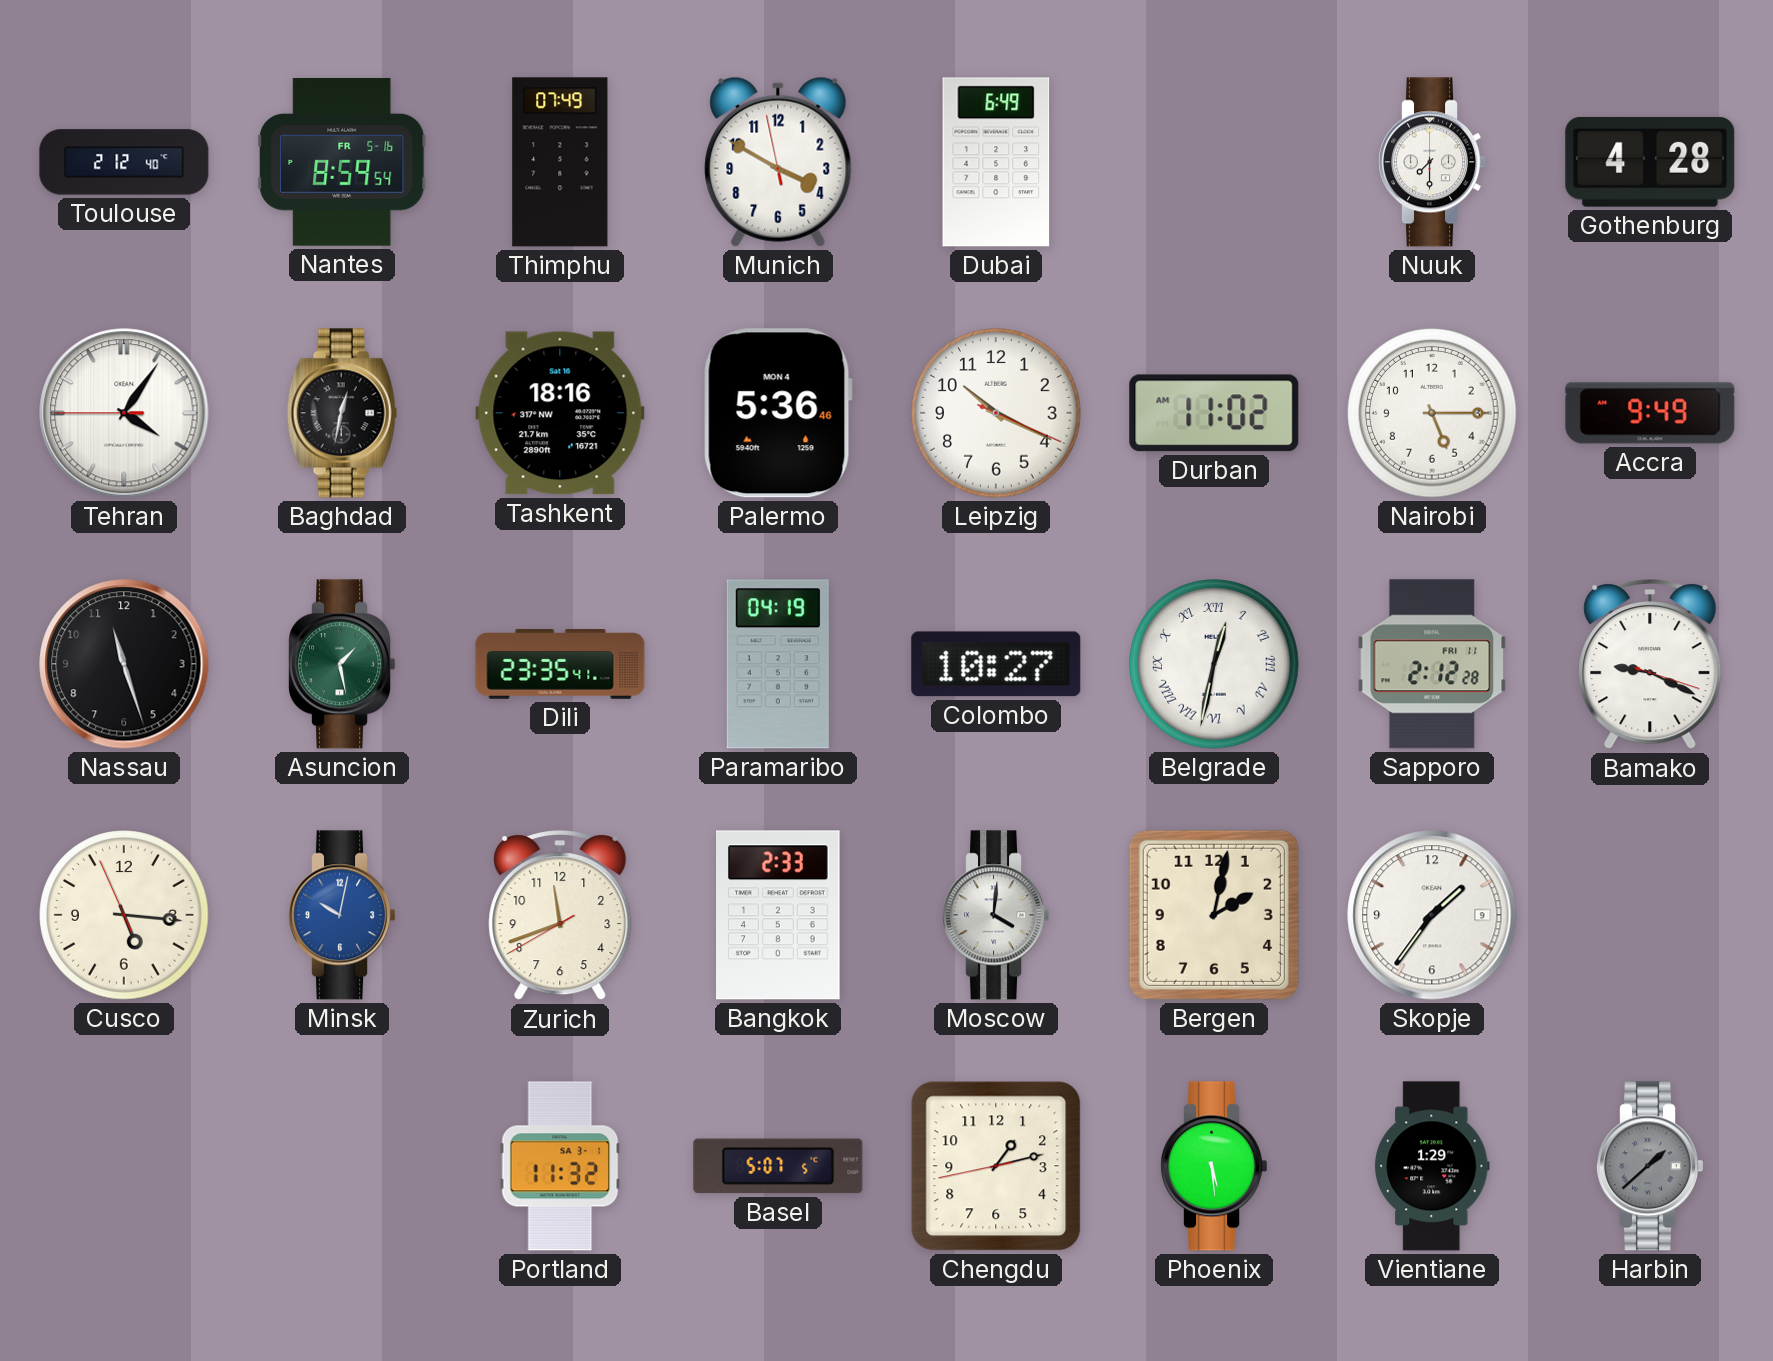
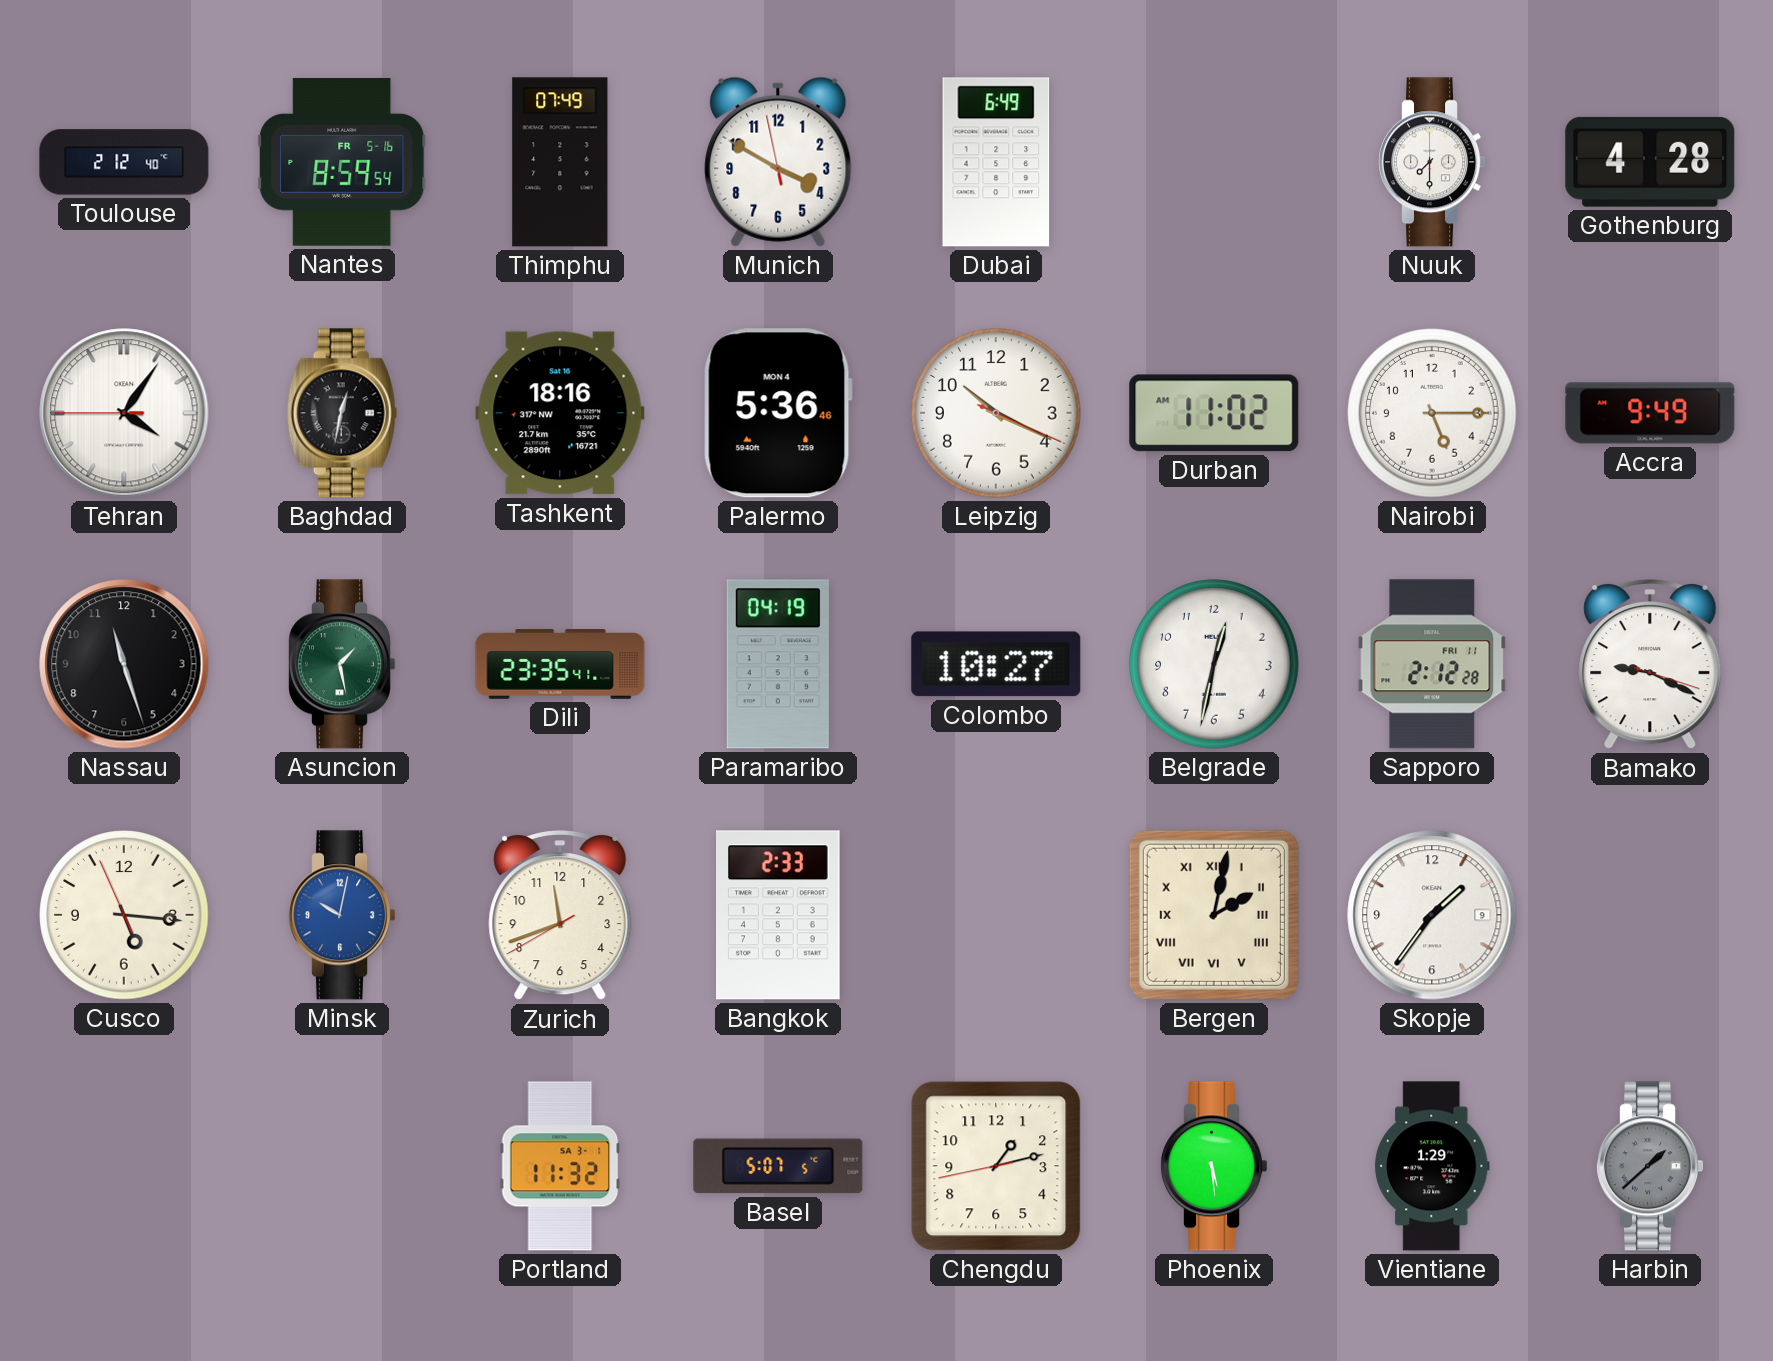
Belgrade numerals: Roman -> Arabic
Moscow: 4:01 -> none
Bergen numerals: Arabic -> Roman
